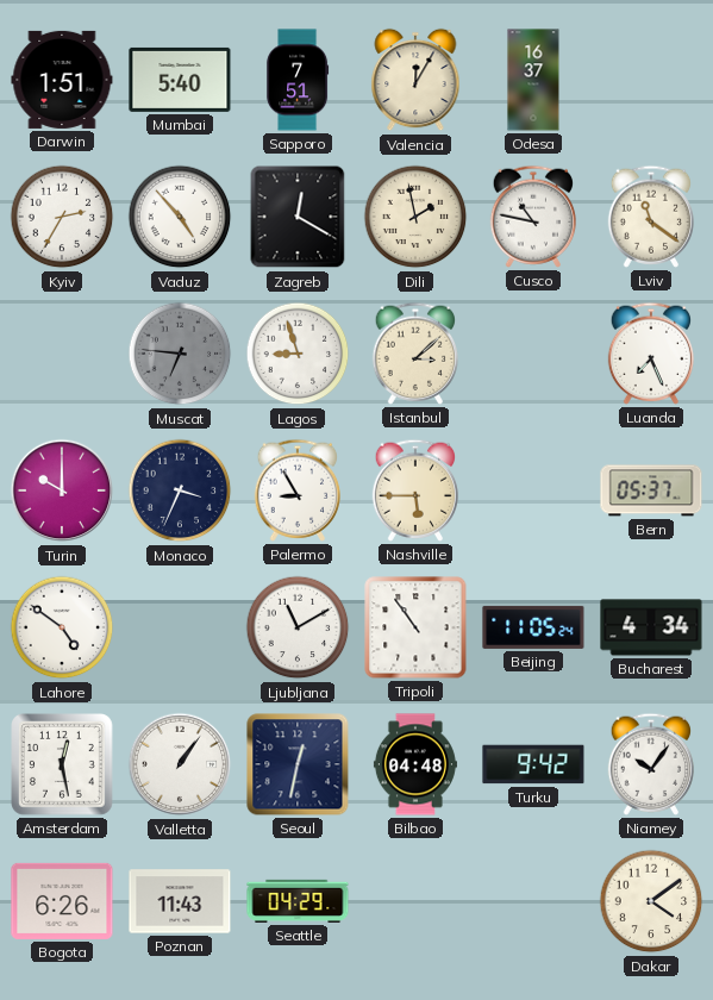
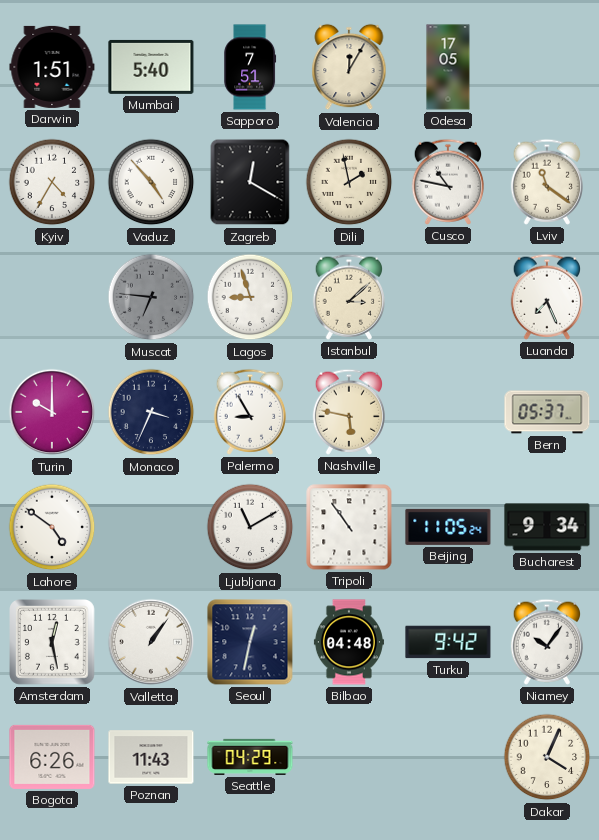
Odesa: 16:37 -> 17:05
Kyiv: 2:35 -> 4:35
Nashville: 5:45 -> 5:47
Bucharest: 4:34 -> 9:34
Dakar: 4:09 -> 4:04
